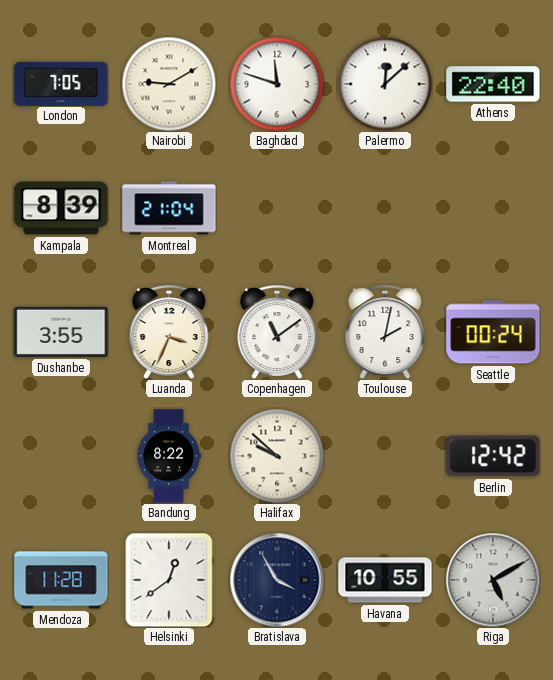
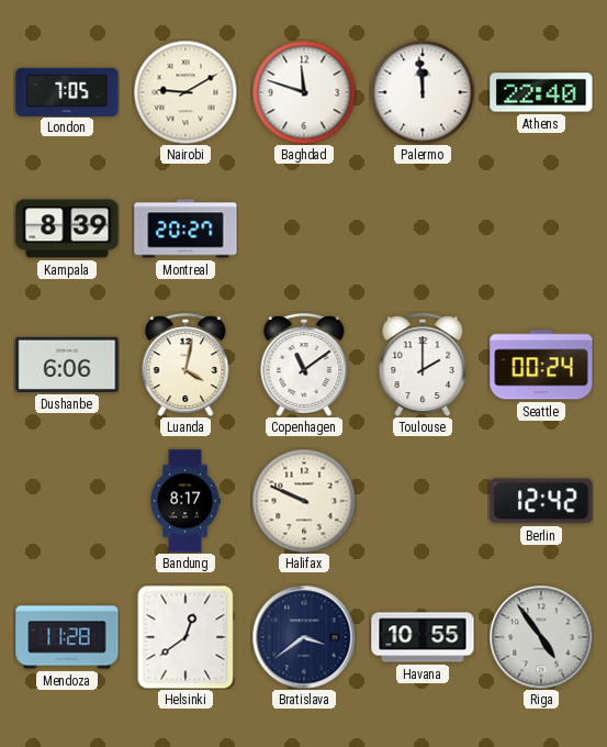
Palermo: 12:08 -> 11:59
Montreal: 21:04 -> 20:27
Dushanbe: 3:55 -> 6:06
Luanda: 3:34 -> 4:02
Toulouse: 2:02 -> 2:00
Bandung: 8:22 -> 8:17
Halifax: 9:52 -> 9:49
Bratislava: 3:55 -> 3:39
Riga: 5:10 -> 4:54
